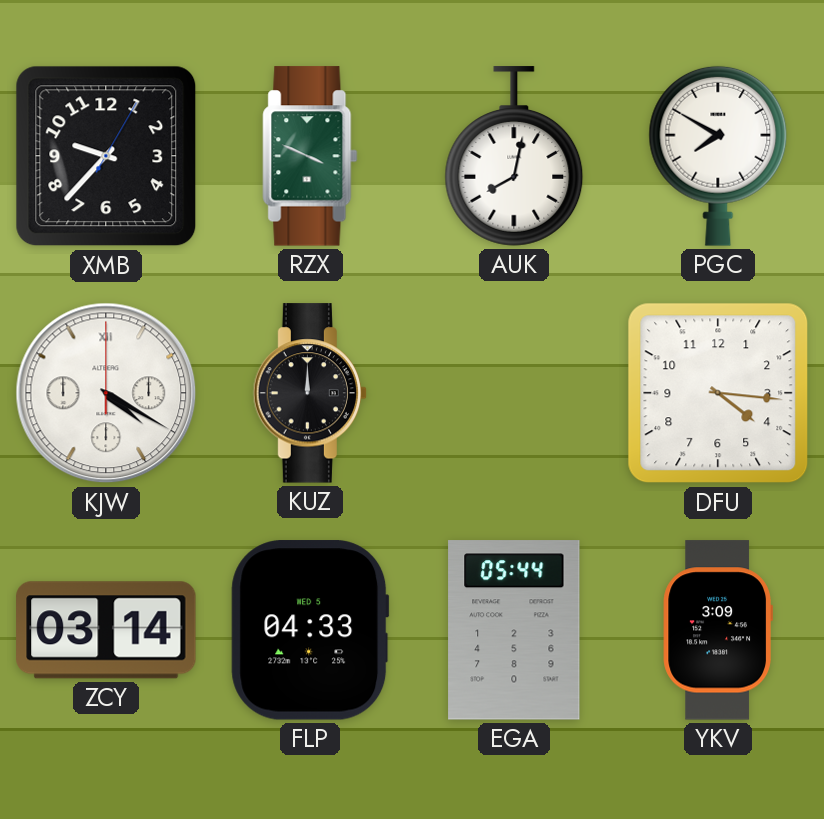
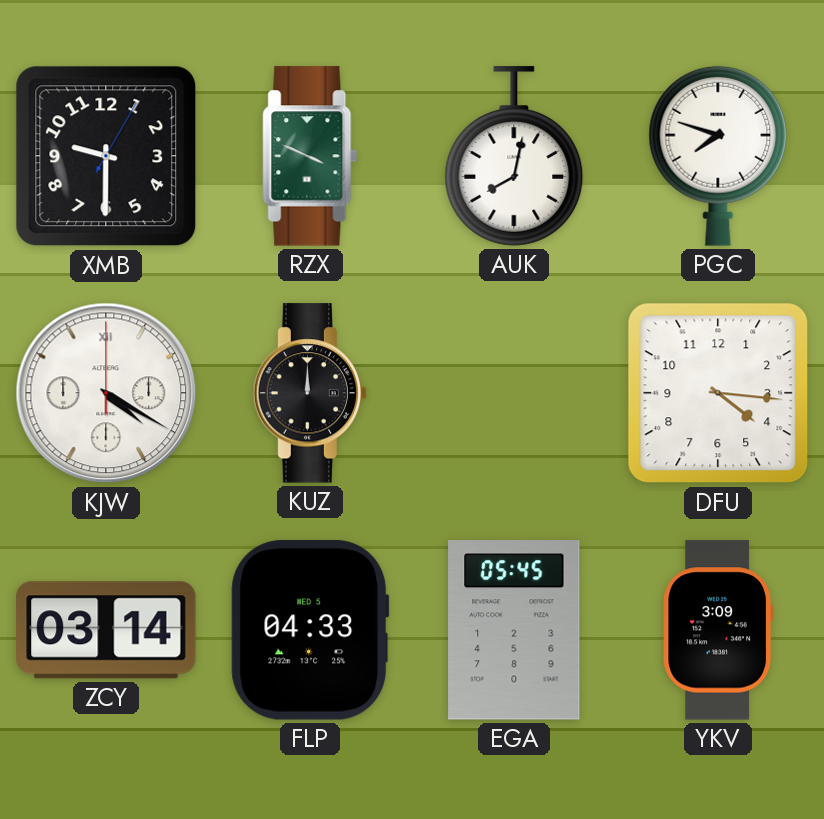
XMB: 9:37 -> 9:30
PGC: 7:50 -> 7:48
EGA: 05:44 -> 05:45
